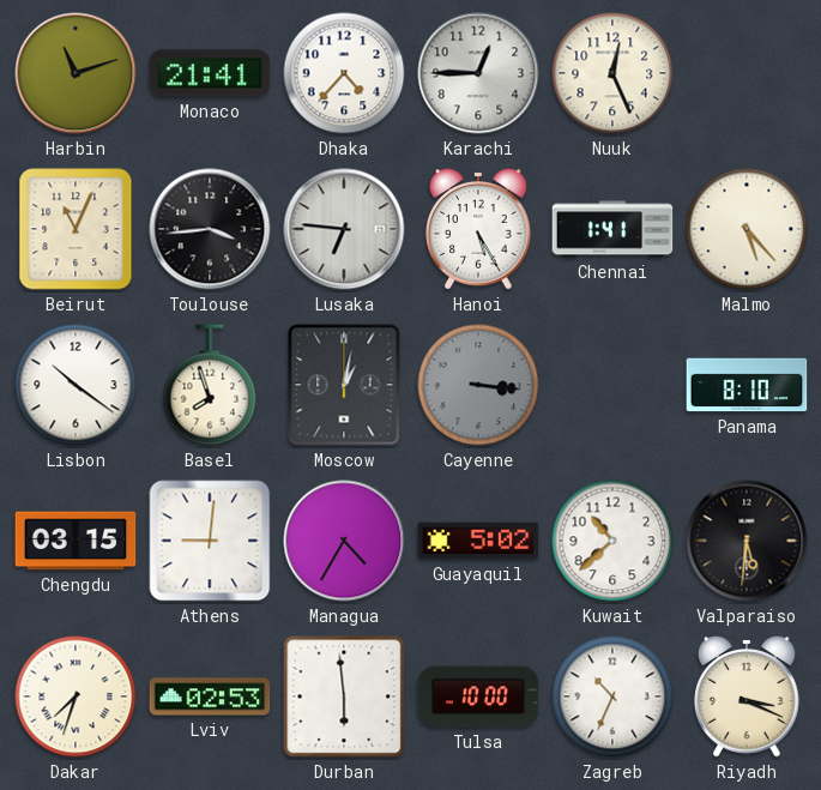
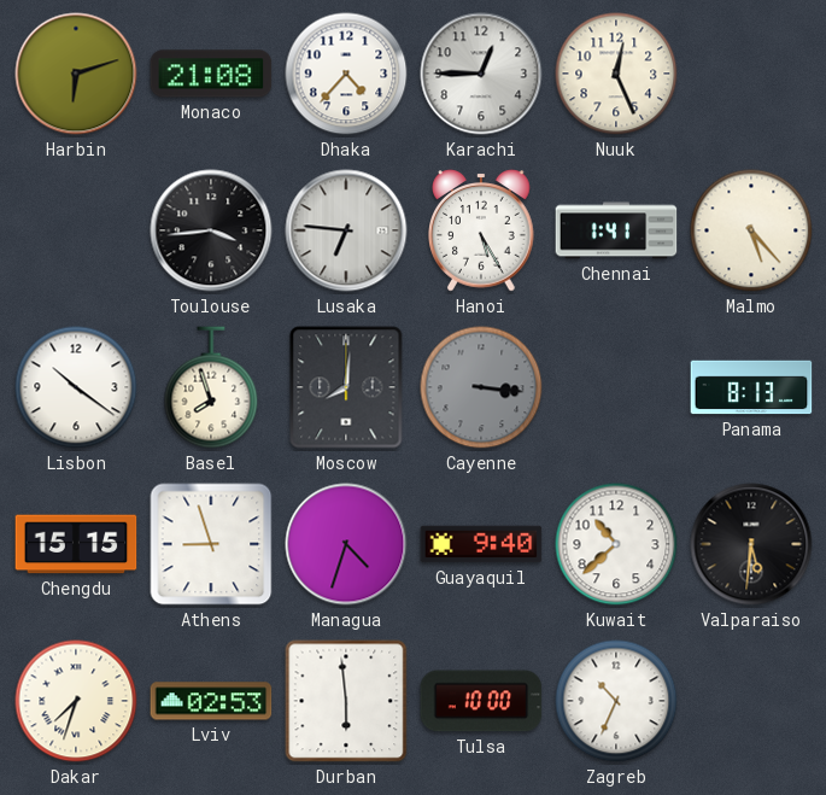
Harbin: 11:12 -> 6:12
Monaco: 21:41 -> 21:08
Beirut: 11:04 -> none
Moscow: 1:02 -> 8:01
Panama: 8:10 -> 8:13
Chengdu: 03:15 -> 15:15
Athens: 9:01 -> 8:57
Managua: 4:35 -> 4:33
Guayaquil: 5:02 -> 9:40
Riyadh: 3:19 -> none
